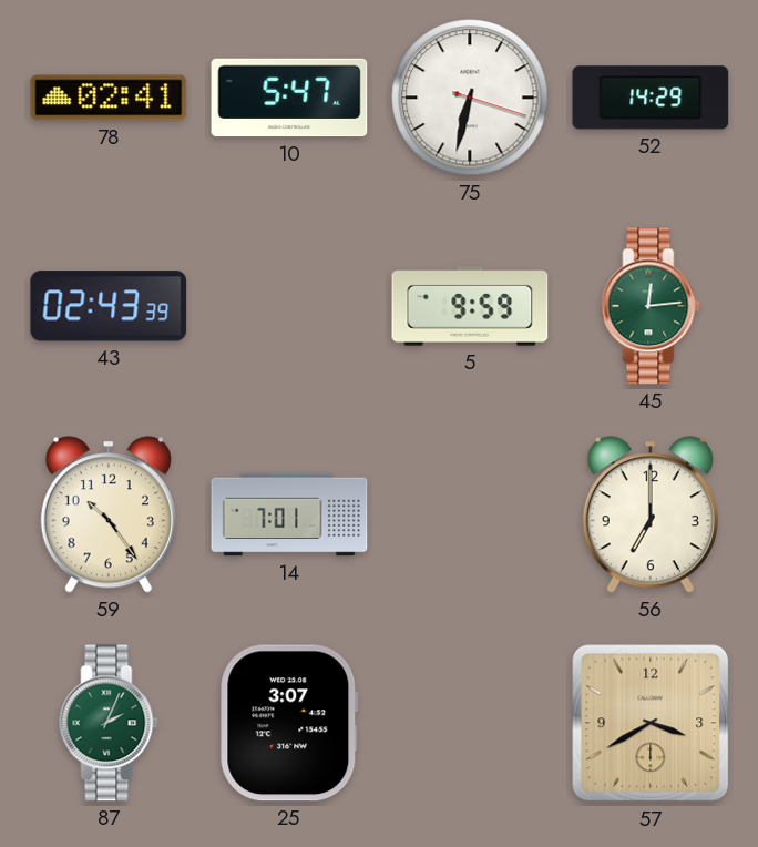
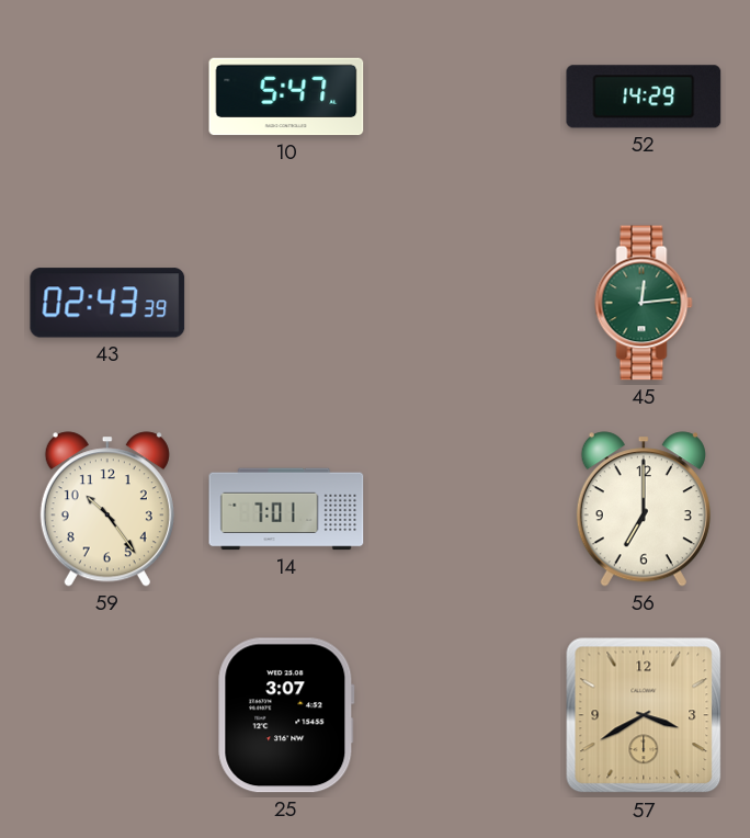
78: 02:41 -> none
75: 6:32 -> none
5: 9:59 -> none
87: 2:04 -> none
